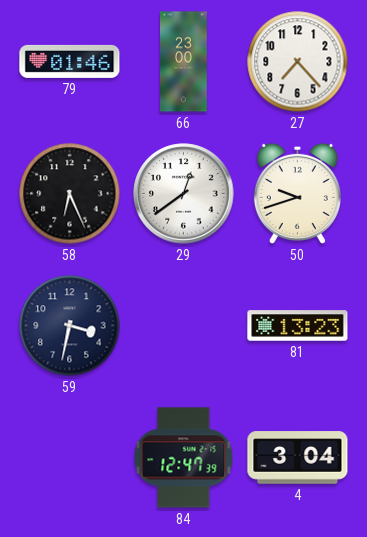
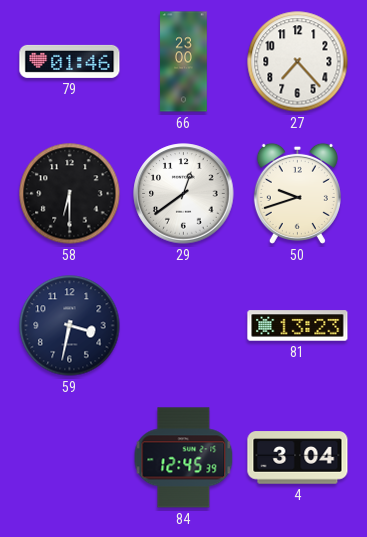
58: 6:26 -> 6:30
84: 12:47 -> 12:45
